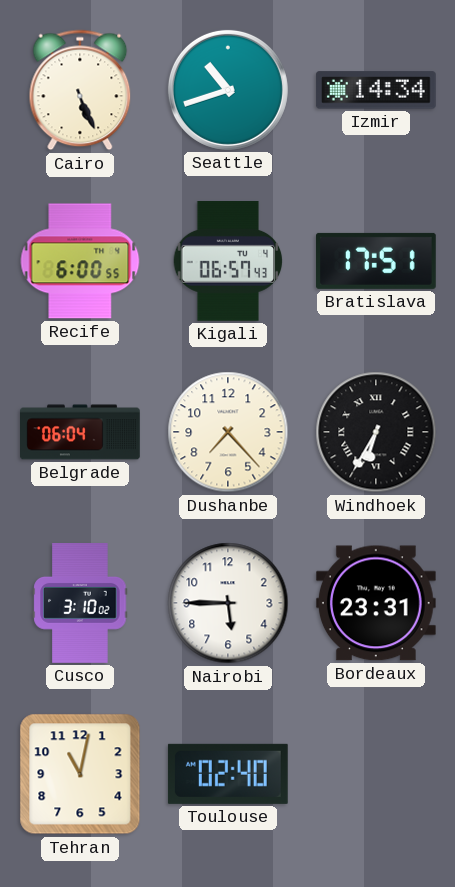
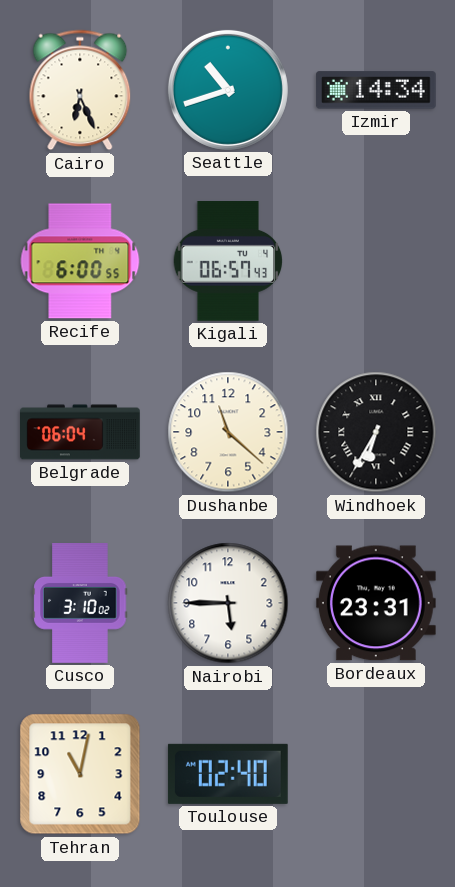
Cairo: 5:26 -> 6:26
Bratislava: 17:51 -> none
Dushanbe: 7:23 -> 11:22
